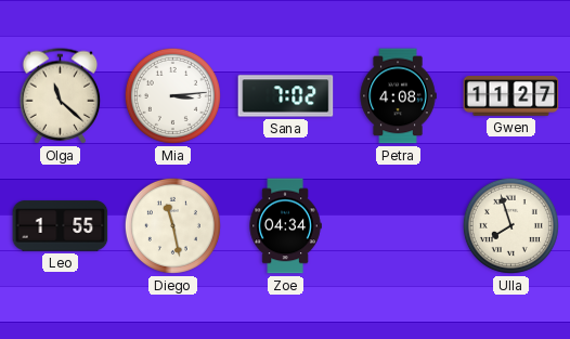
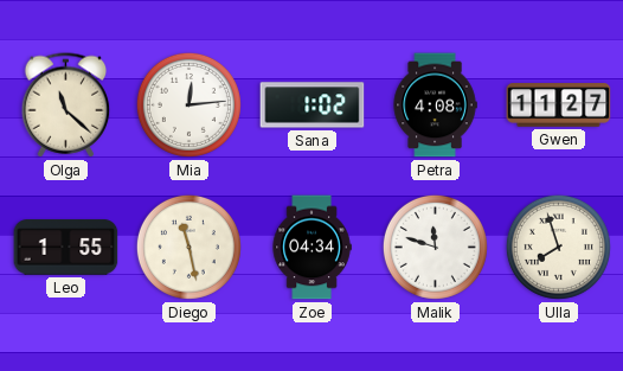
Mia: 3:14 -> 12:14
Sana: 7:02 -> 1:02
Malik: none -> 11:48
